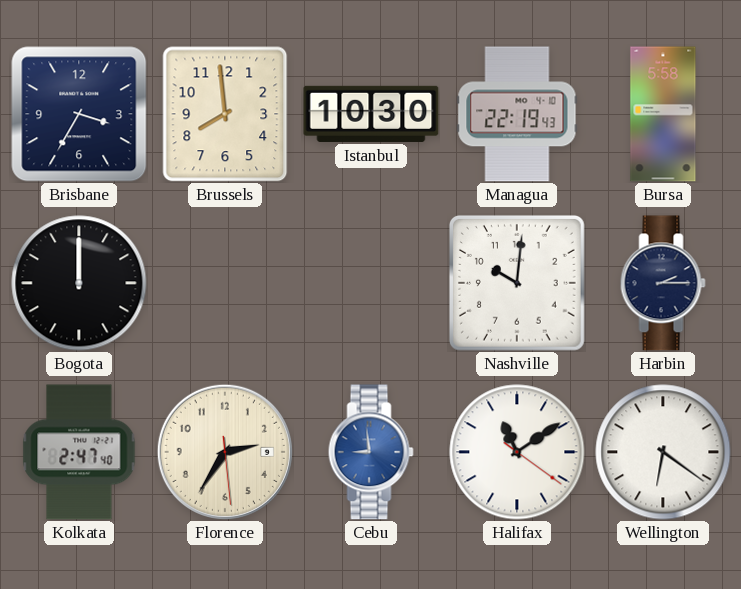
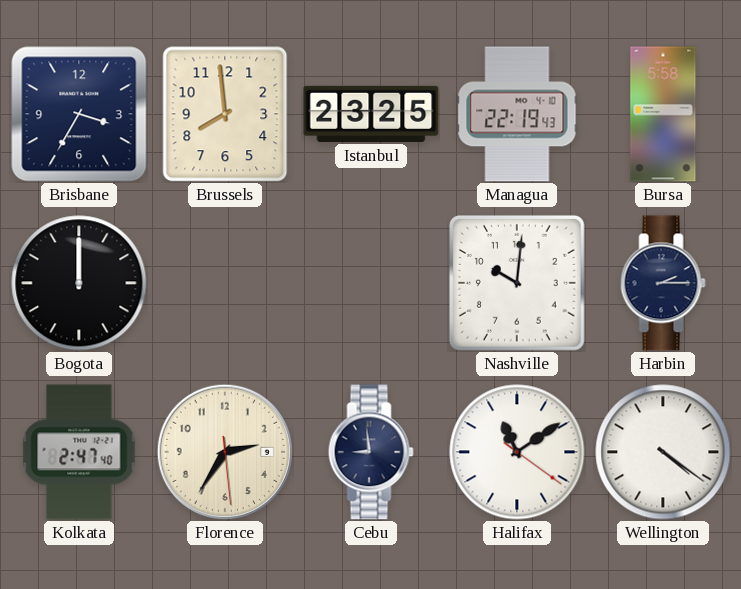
Istanbul: 10:30 -> 23:25
Cebu dial: blue -> navy
Wellington: 6:21 -> 4:21
